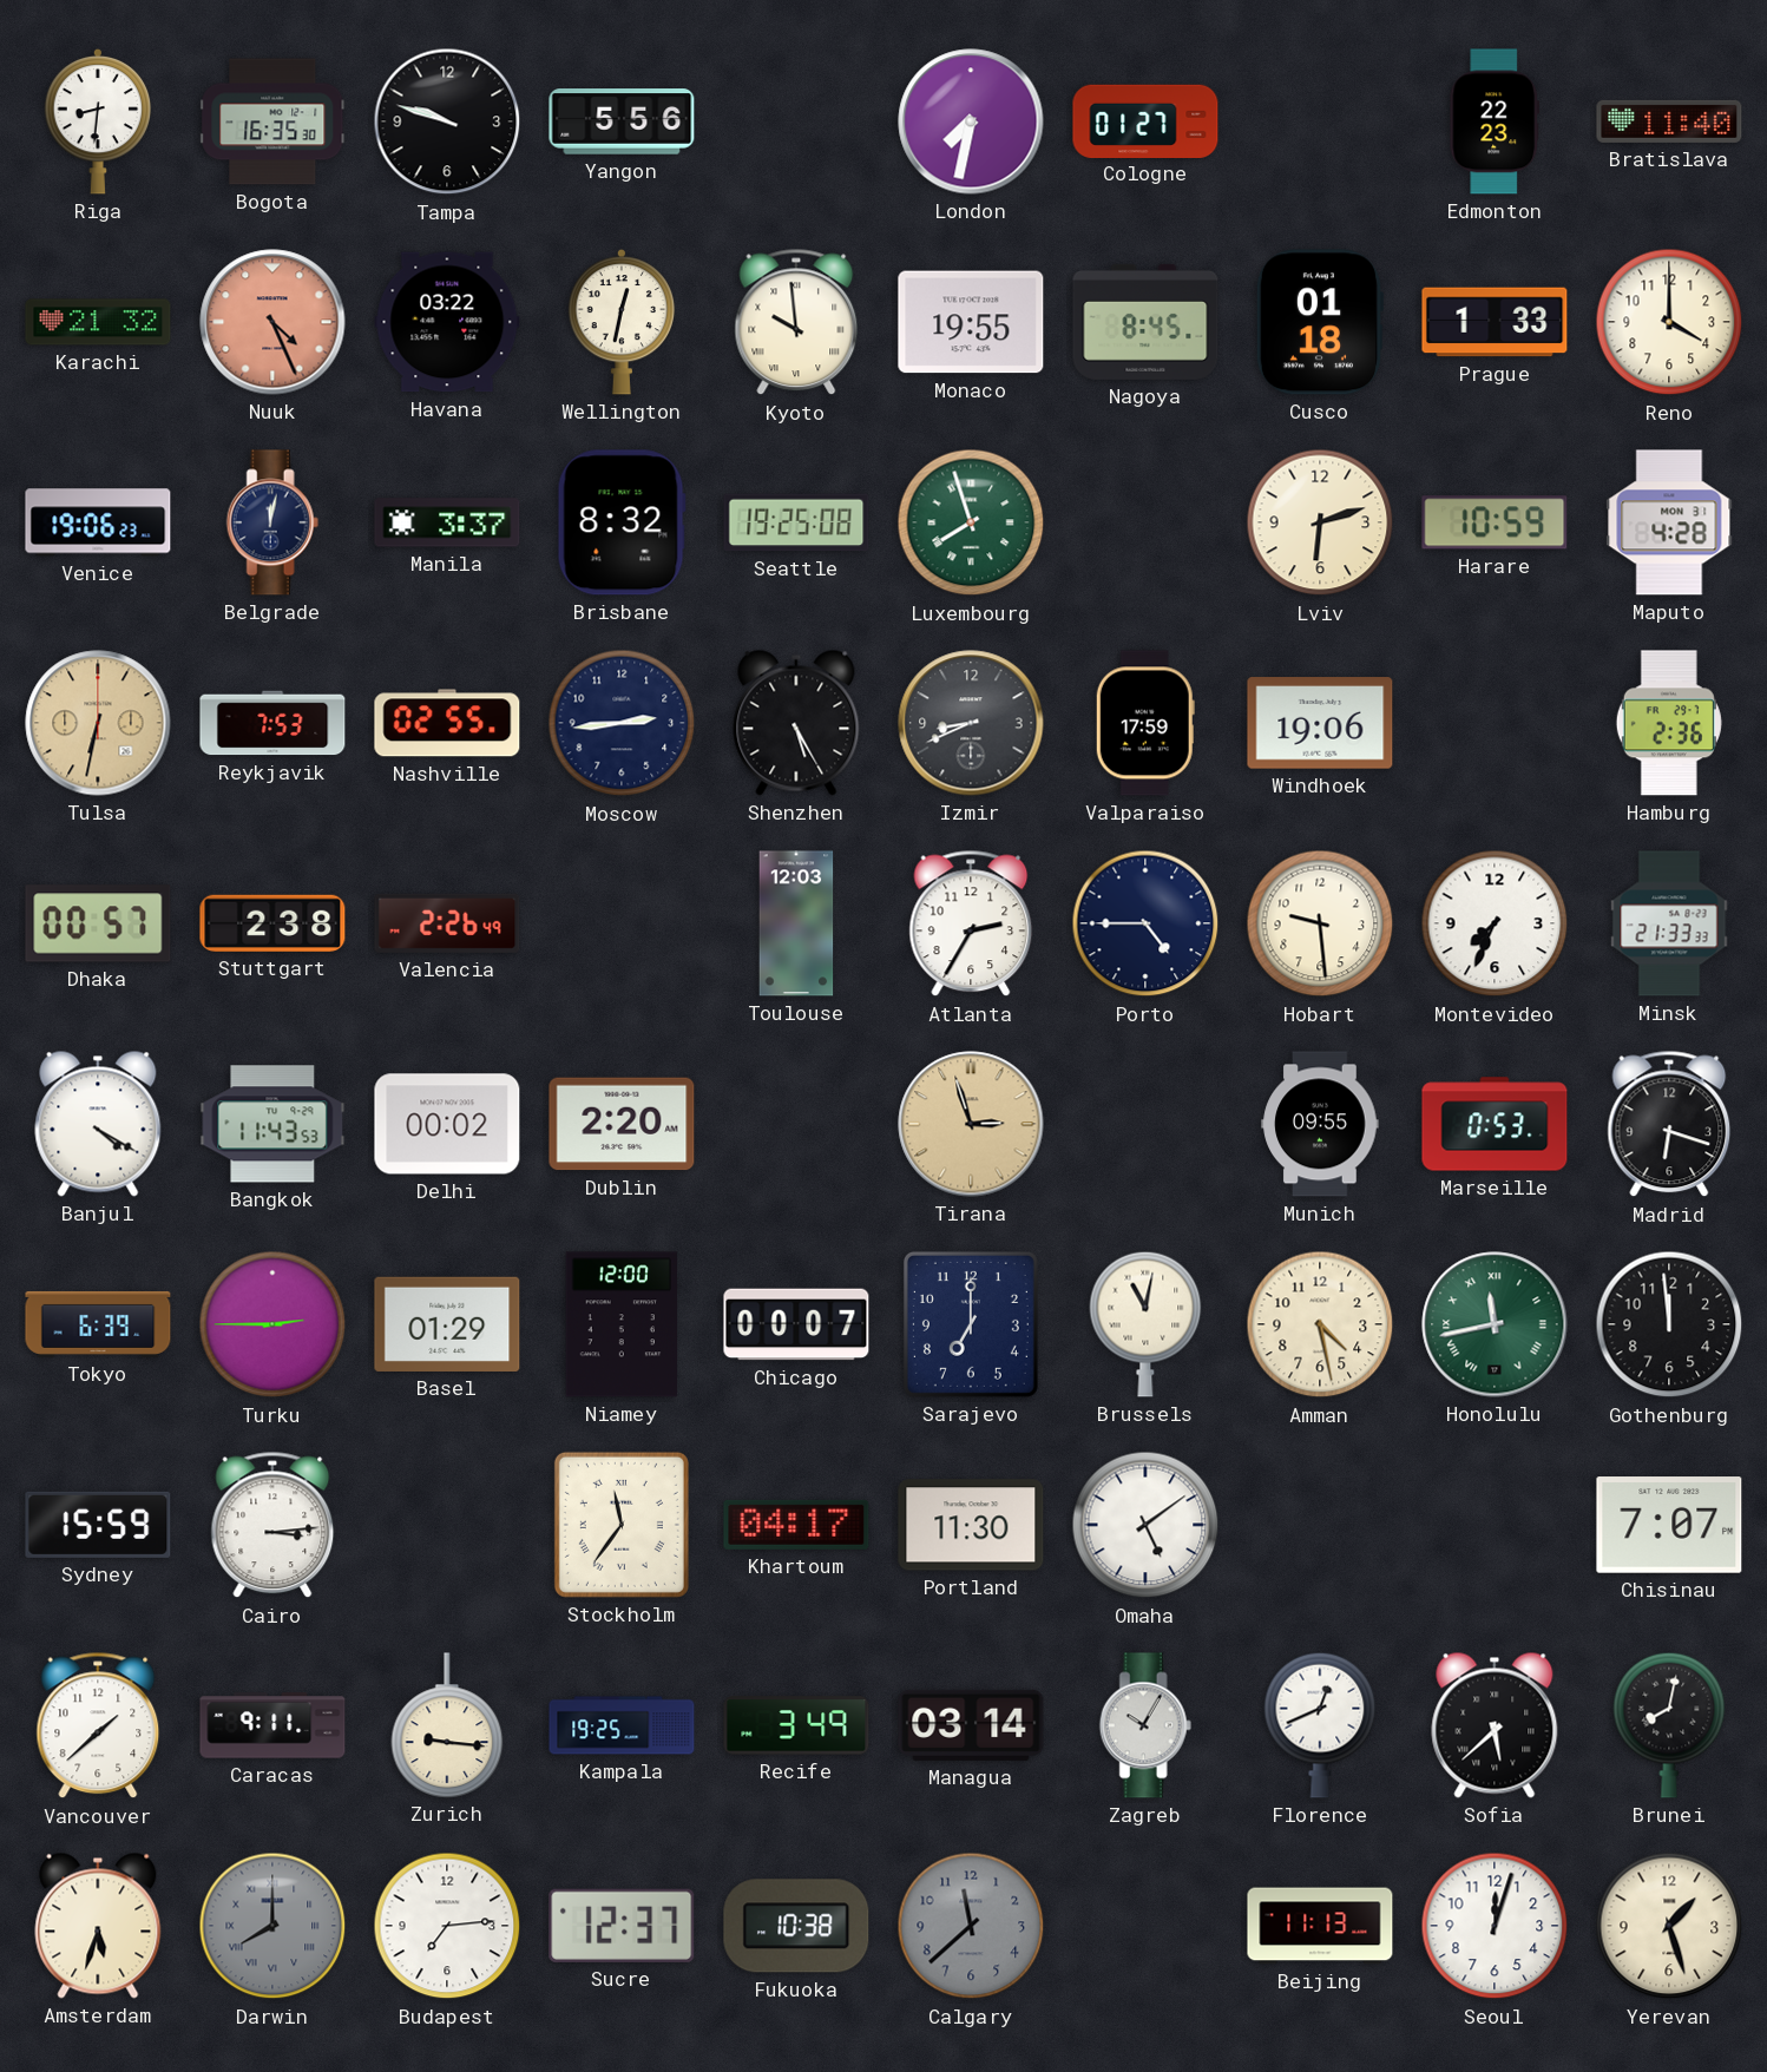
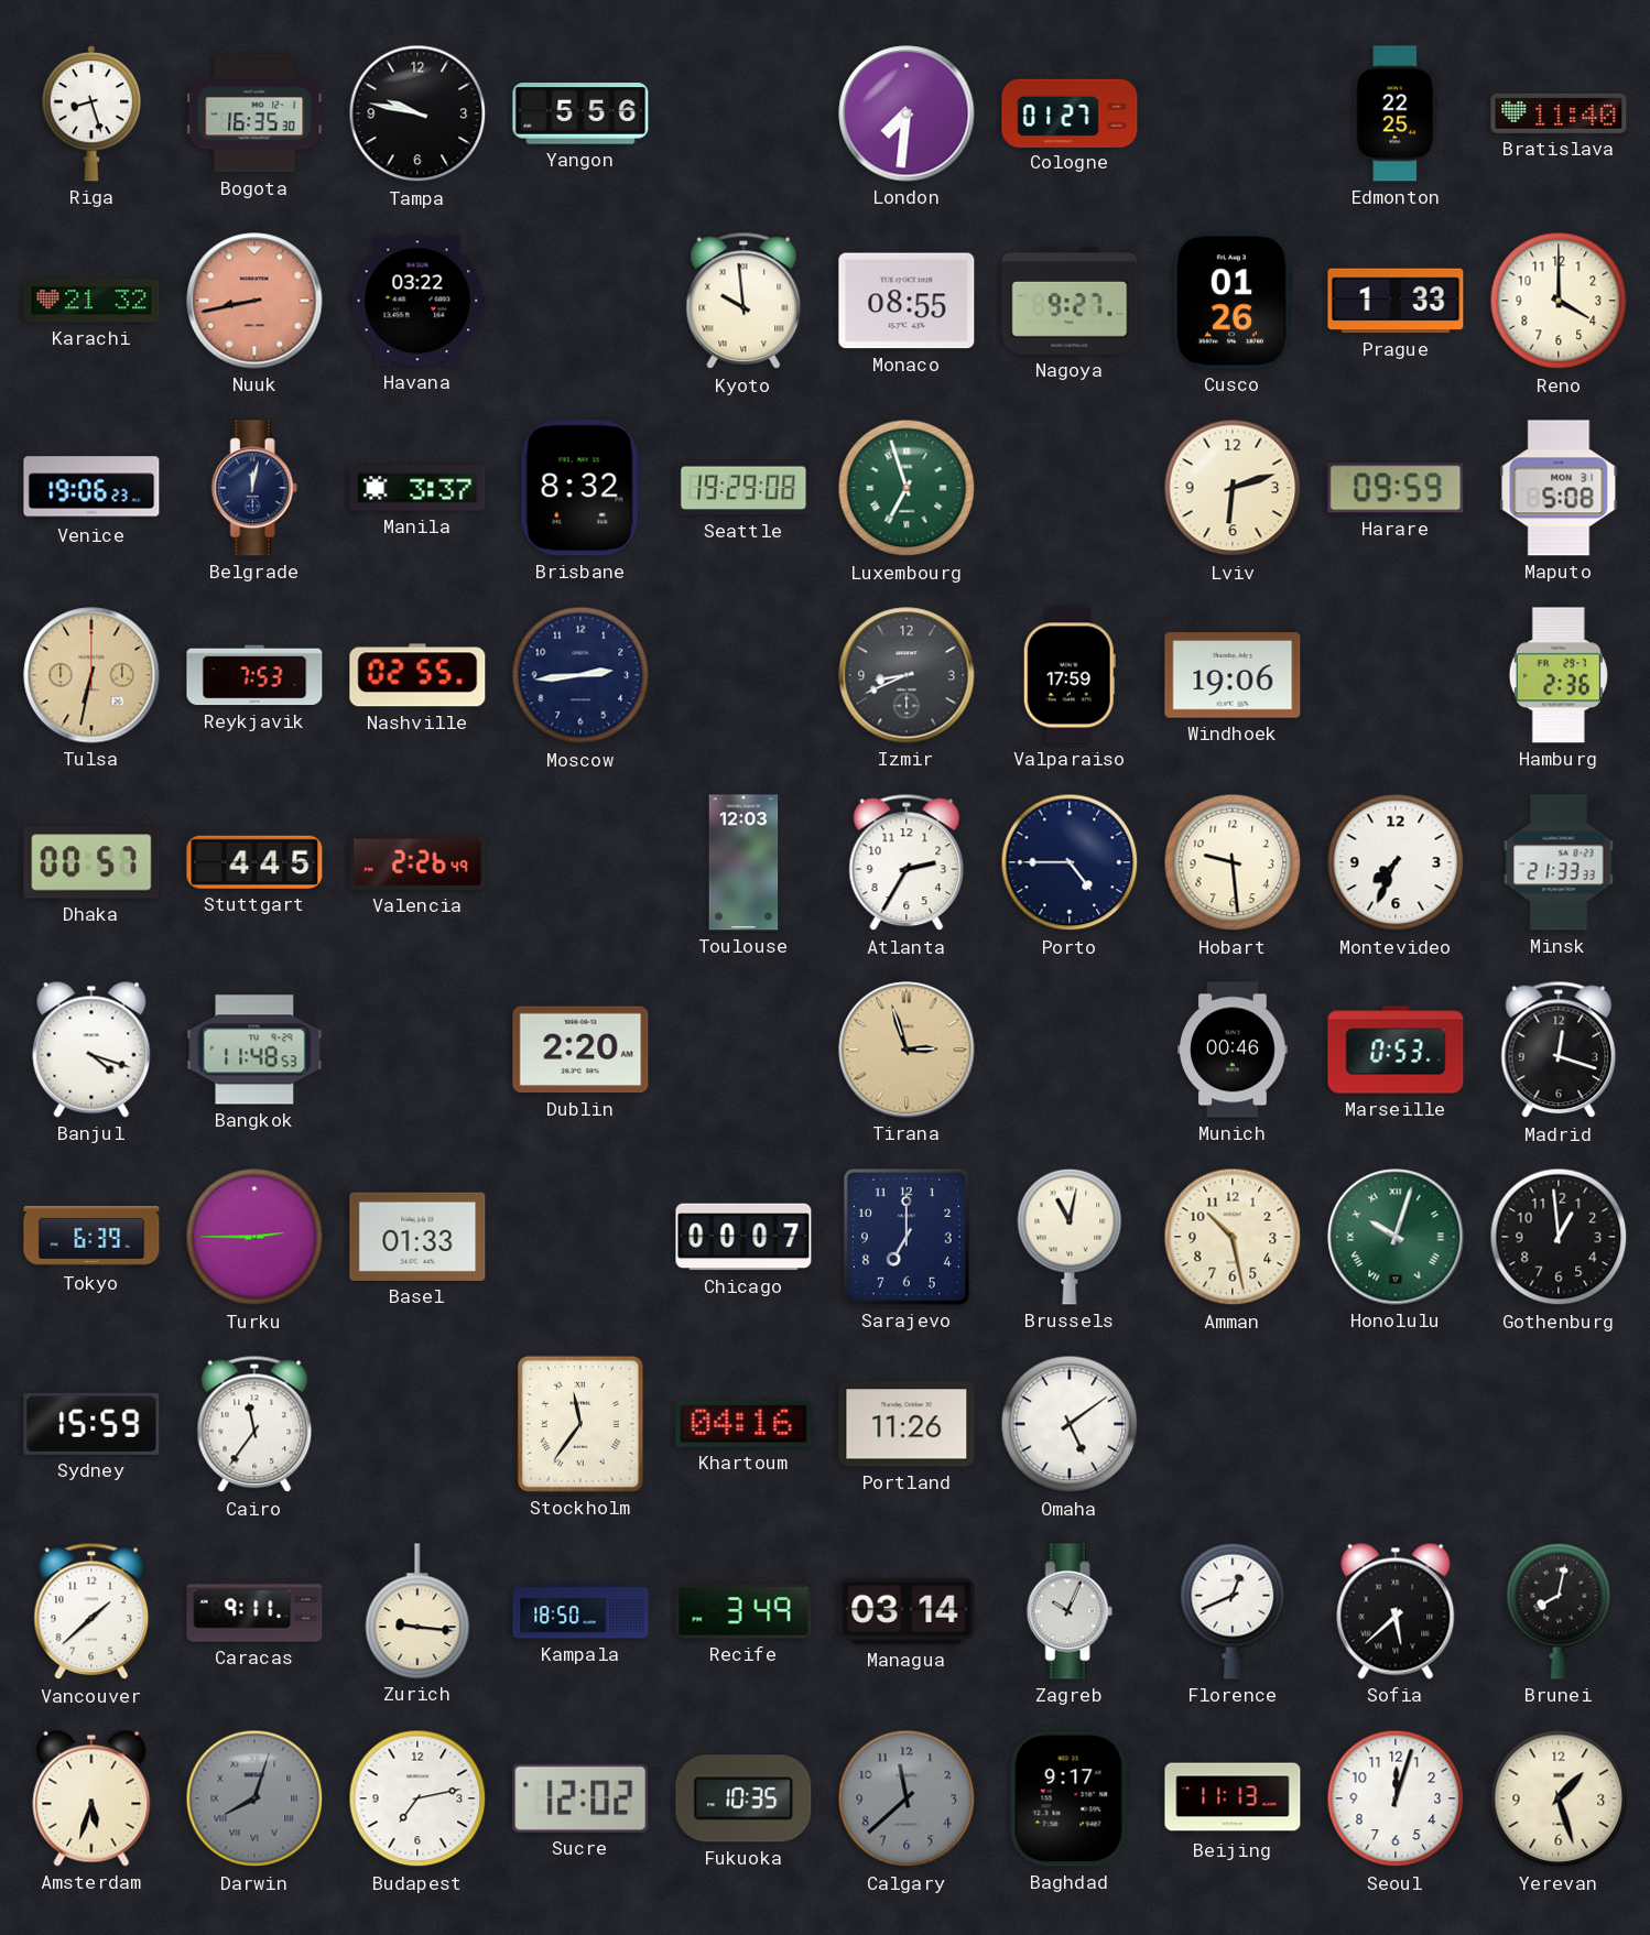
Riga: 8:31 -> 8:27
Tampa: 9:48 -> 9:47
London: 7:32 -> 7:31
Edmonton: 22:23 -> 22:25
Nuuk: 4:26 -> 8:43
Wellington: 12:32 -> none
Monaco: 19:55 -> 08:55
Nagoya: 8:45 -> 9:27
Cusco: 01:18 -> 01:26
Seattle: 19:25 -> 19:29
Luxembourg: 7:57 -> 6:57
Harare: 10:59 -> 09:59
Maputo: 4:28 -> 5:08
Shenzhen: 5:25 -> none
Stuttgart: 2:38 -> 4:45
Banjul: 4:20 -> 4:18
Bangkok: 11:43 -> 11:48
Delhi: 00:02 -> none
Munich: 09:55 -> 00:46
Madrid: 6:18 -> 12:18
Basel: 01:29 -> 01:33
Niamey: 12:00 -> none
Amman: 4:28 -> 10:28
Honolulu: 11:43 -> 10:03
Gothenburg: 11:59 -> 12:59
Cairo: 3:14 -> 11:36
Khartoum: 04:17 -> 04:16
Portland: 11:30 -> 11:26
Chisinau: 7:07 -> none
Kampala: 19:25 -> 18:50
Zagreb: 10:05 -> 10:04
Darwin: 8:00 -> 8:03
Budapest: 7:14 -> 7:13
Sucre: 12:37 -> 12:02
Fukuoka: 10:38 -> 10:35
Baghdad: none -> 9:17
